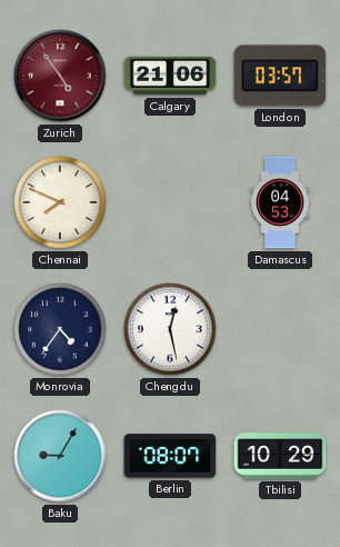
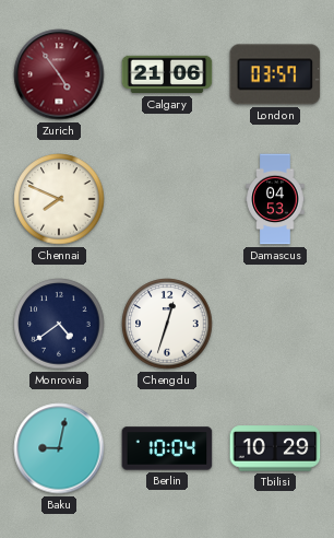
Monrovia: 4:36 -> 4:39
Chengdu: 12:28 -> 12:33
Baku: 9:05 -> 9:02
Berlin: 08:07 -> 10:04
